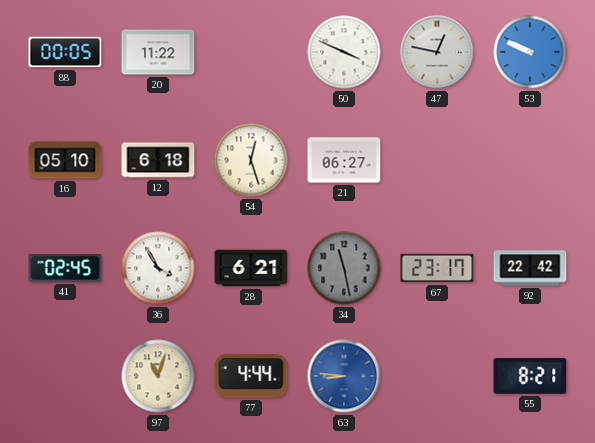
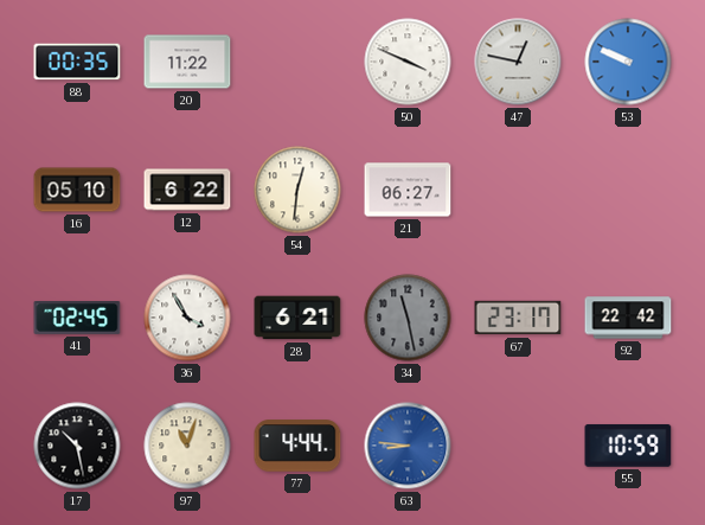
88: 00:05 -> 00:35
12: 6:18 -> 6:22
54: 12:27 -> 12:31
17: none -> 10:28
55: 8:21 -> 10:59
